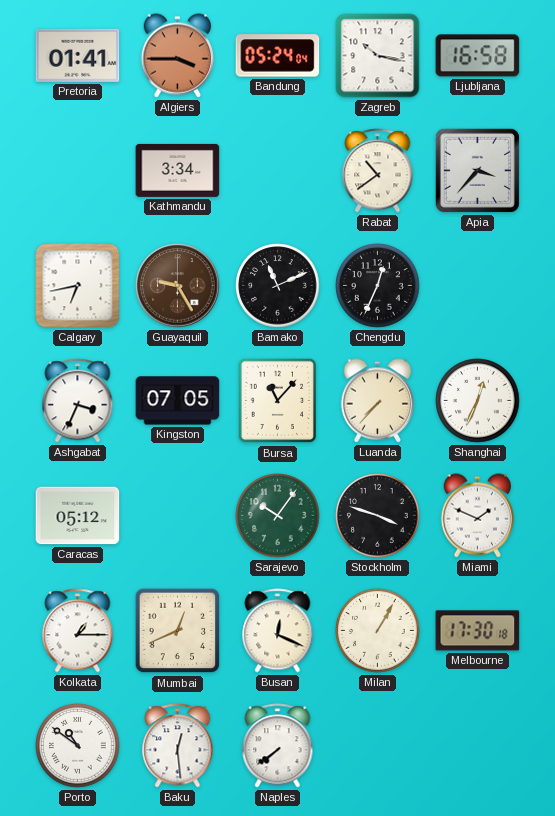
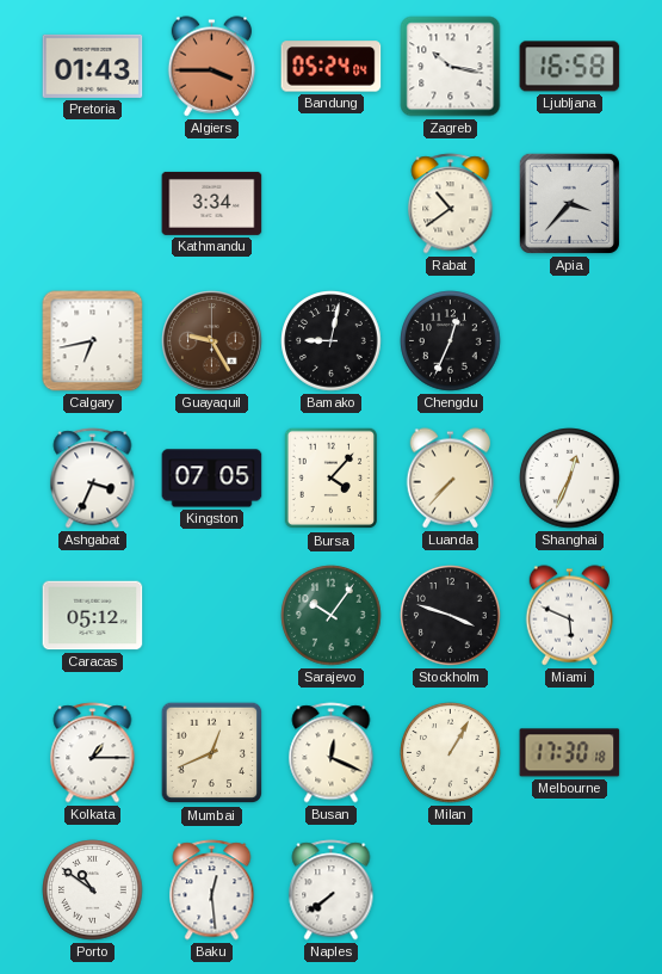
Pretoria: 01:41 -> 01:43
Bamako: 11:11 -> 9:02
Bursa: 11:07 -> 4:07
Miami: 1:49 -> 5:49
